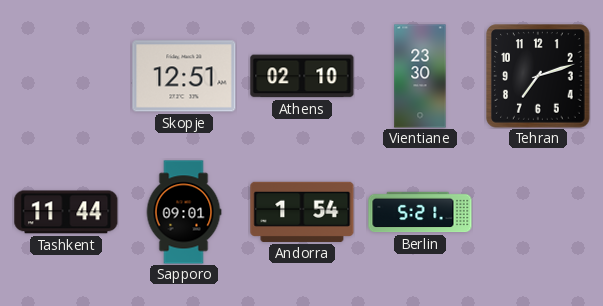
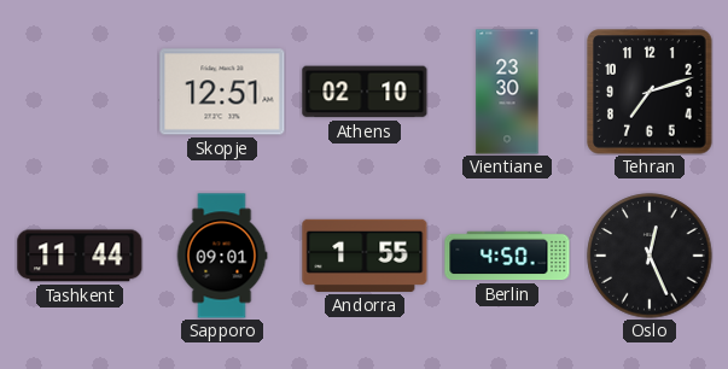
Andorra: 1:54 -> 1:55
Berlin: 5:21 -> 4:50
Oslo: none -> 12:26
